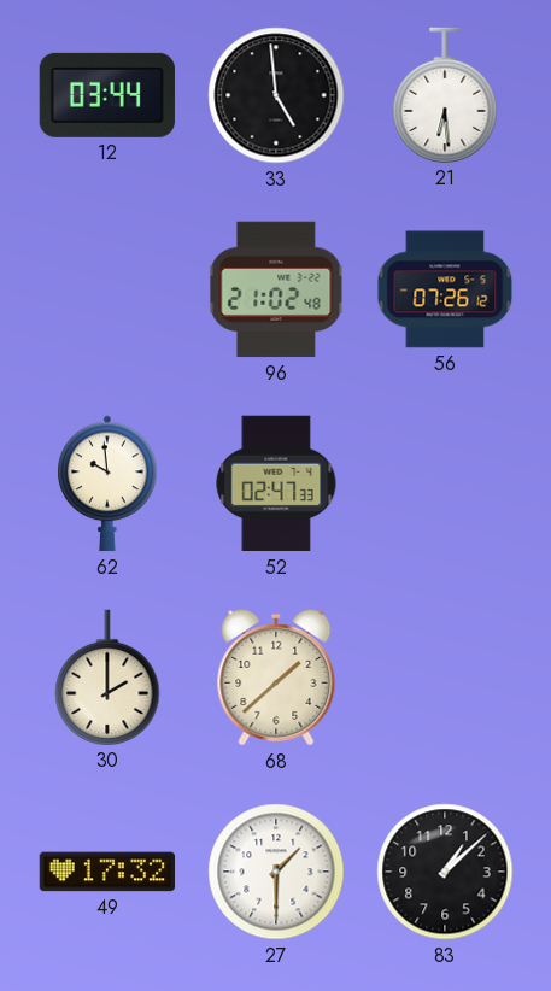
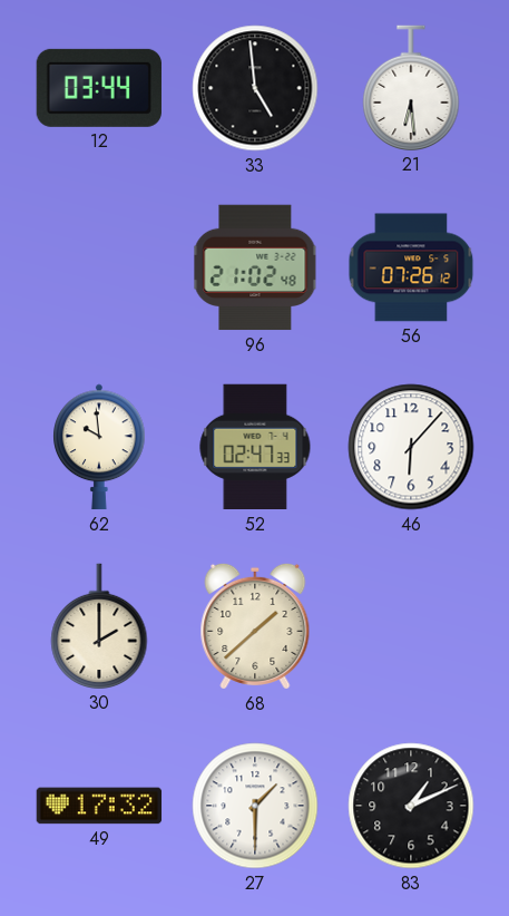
46: none -> 6:07
83: 1:08 -> 1:11
